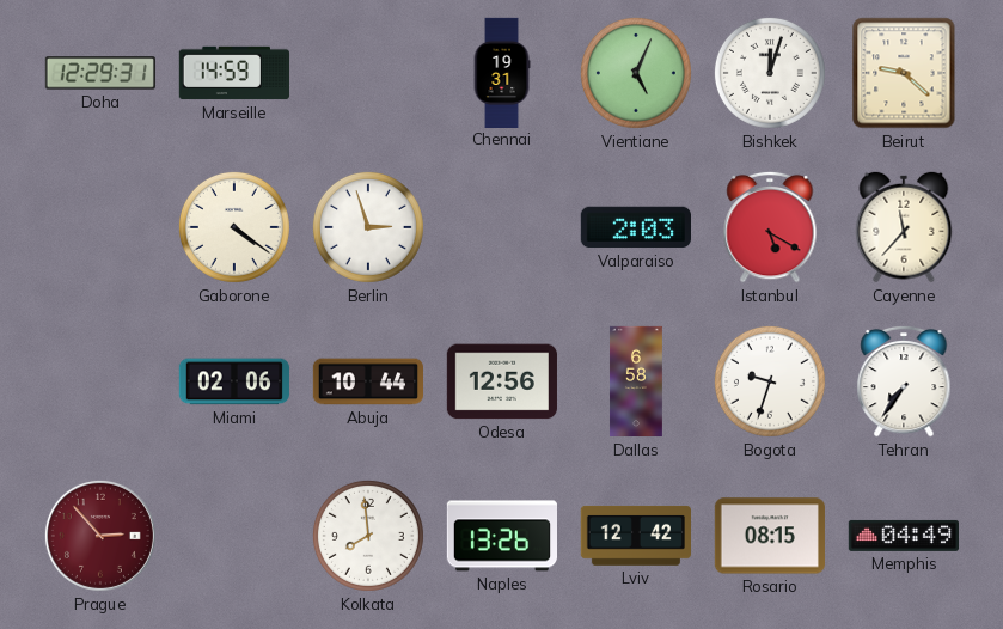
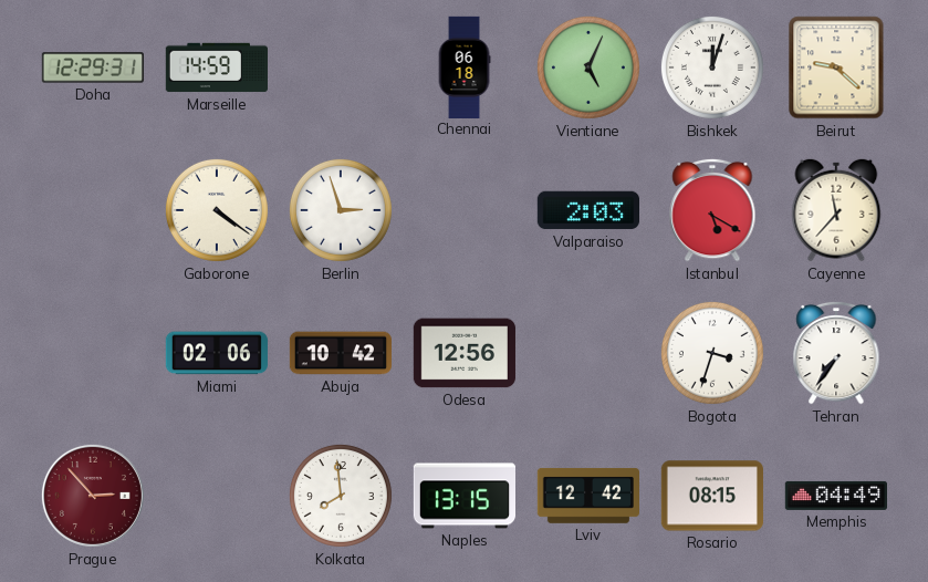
Chennai: 19:31 -> 06:18
Abuja: 10:44 -> 10:42
Dallas: 6:58 -> none
Bogota: 9:33 -> 3:33
Naples: 13:26 -> 13:15
